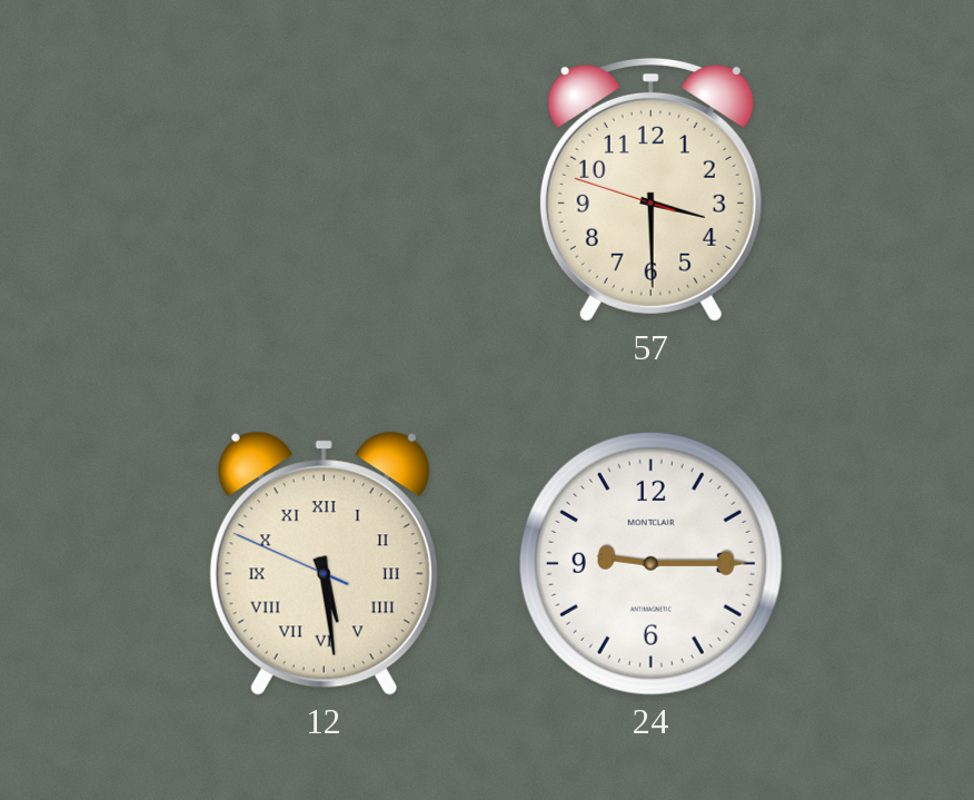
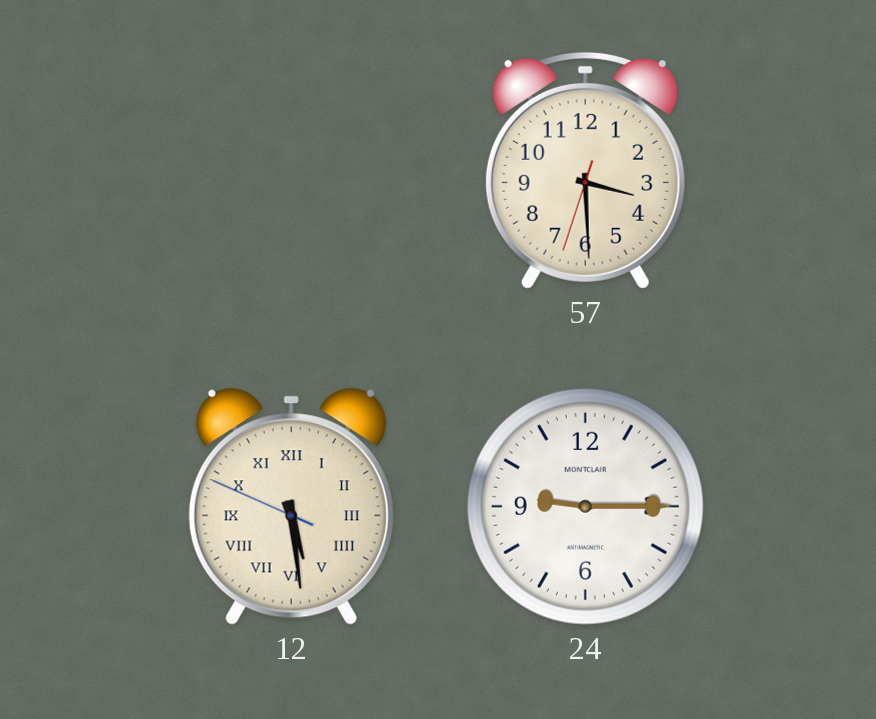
57: 3:29:48 -> 3:29:33
